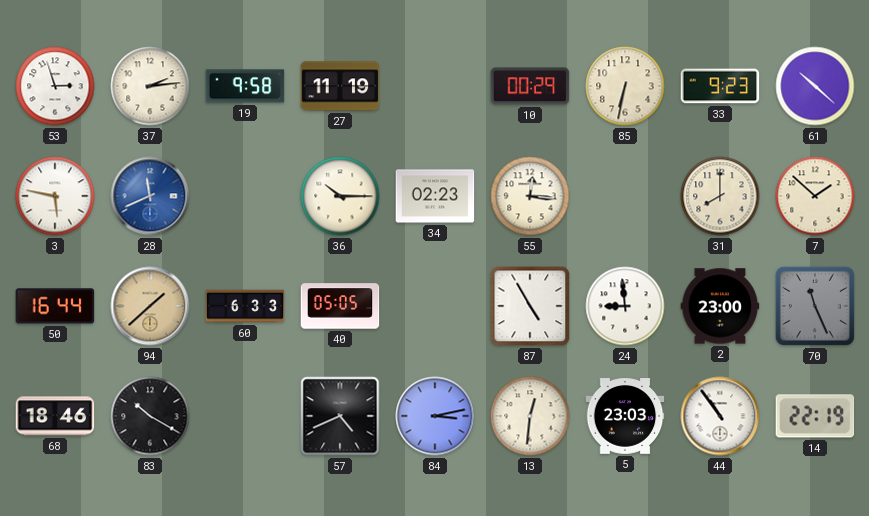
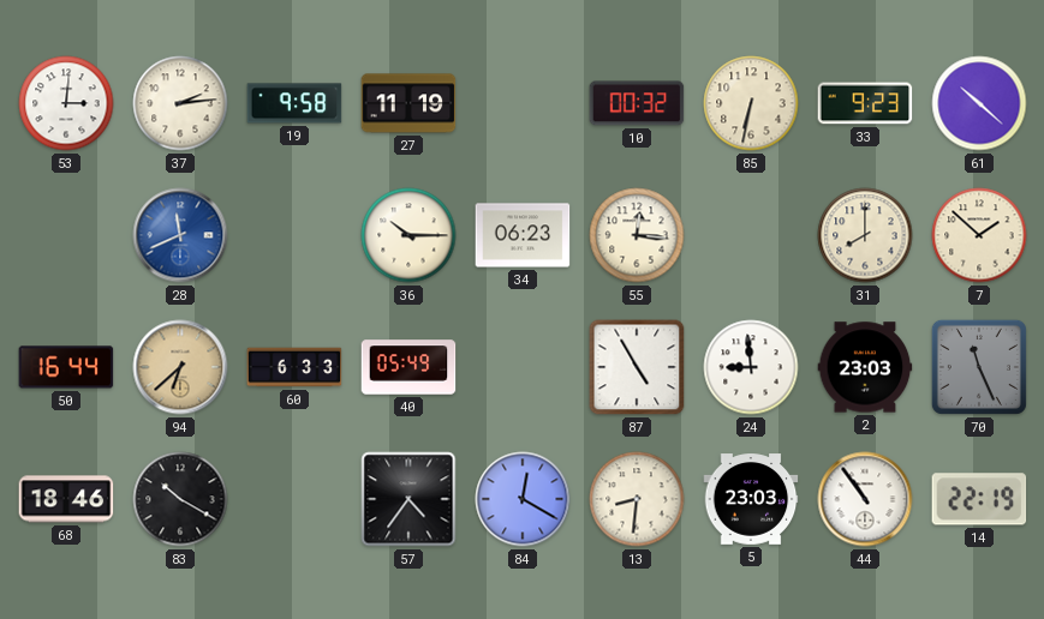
53: 2:57 -> 3:01
10: 00:29 -> 00:32
3: 5:47 -> none
34: 02:23 -> 06:23
94: 1:38 -> 6:38
40: 05:05 -> 05:49
2: 23:00 -> 23:03
57: 4:41 -> 4:36
84: 3:13 -> 12:20
13: 12:31 -> 8:31
